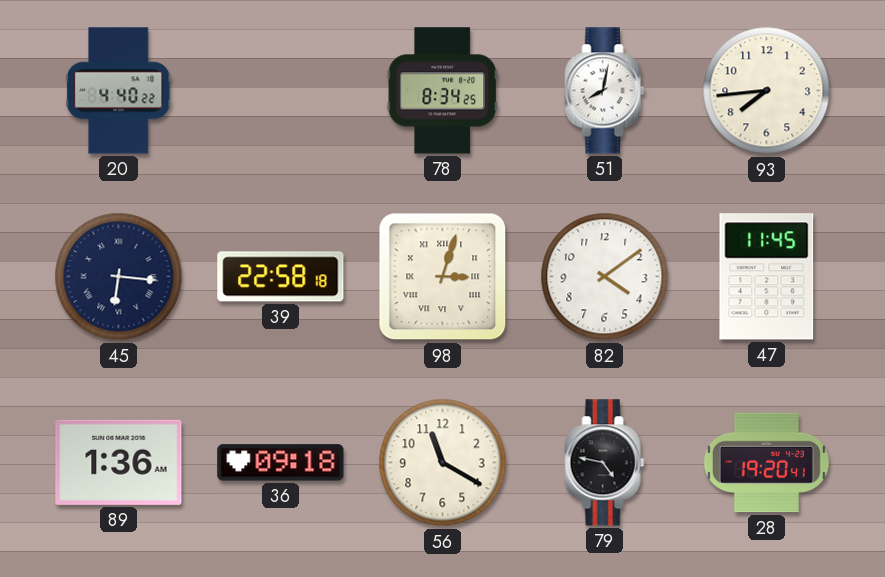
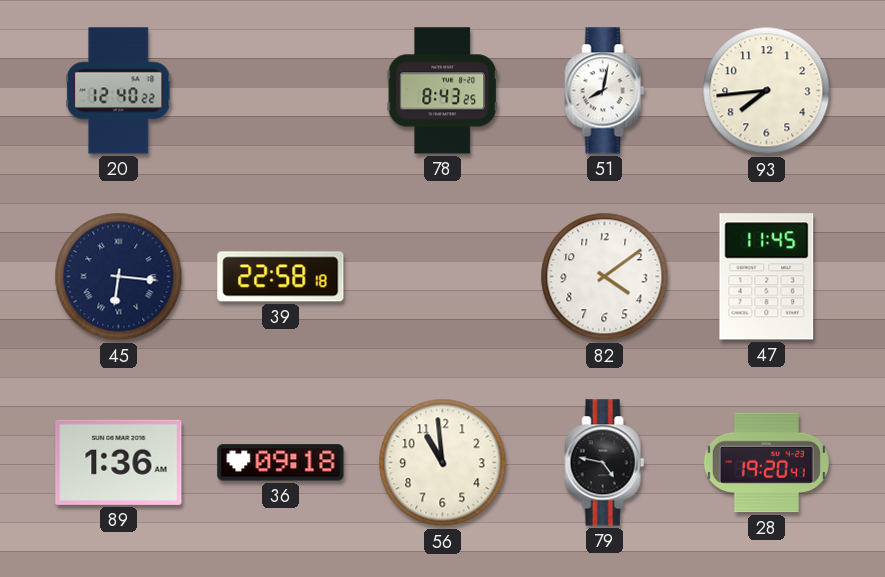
20: 4:40 -> 12:40
78: 8:34 -> 8:43
98: 3:03 -> none
56: 11:20 -> 10:59
